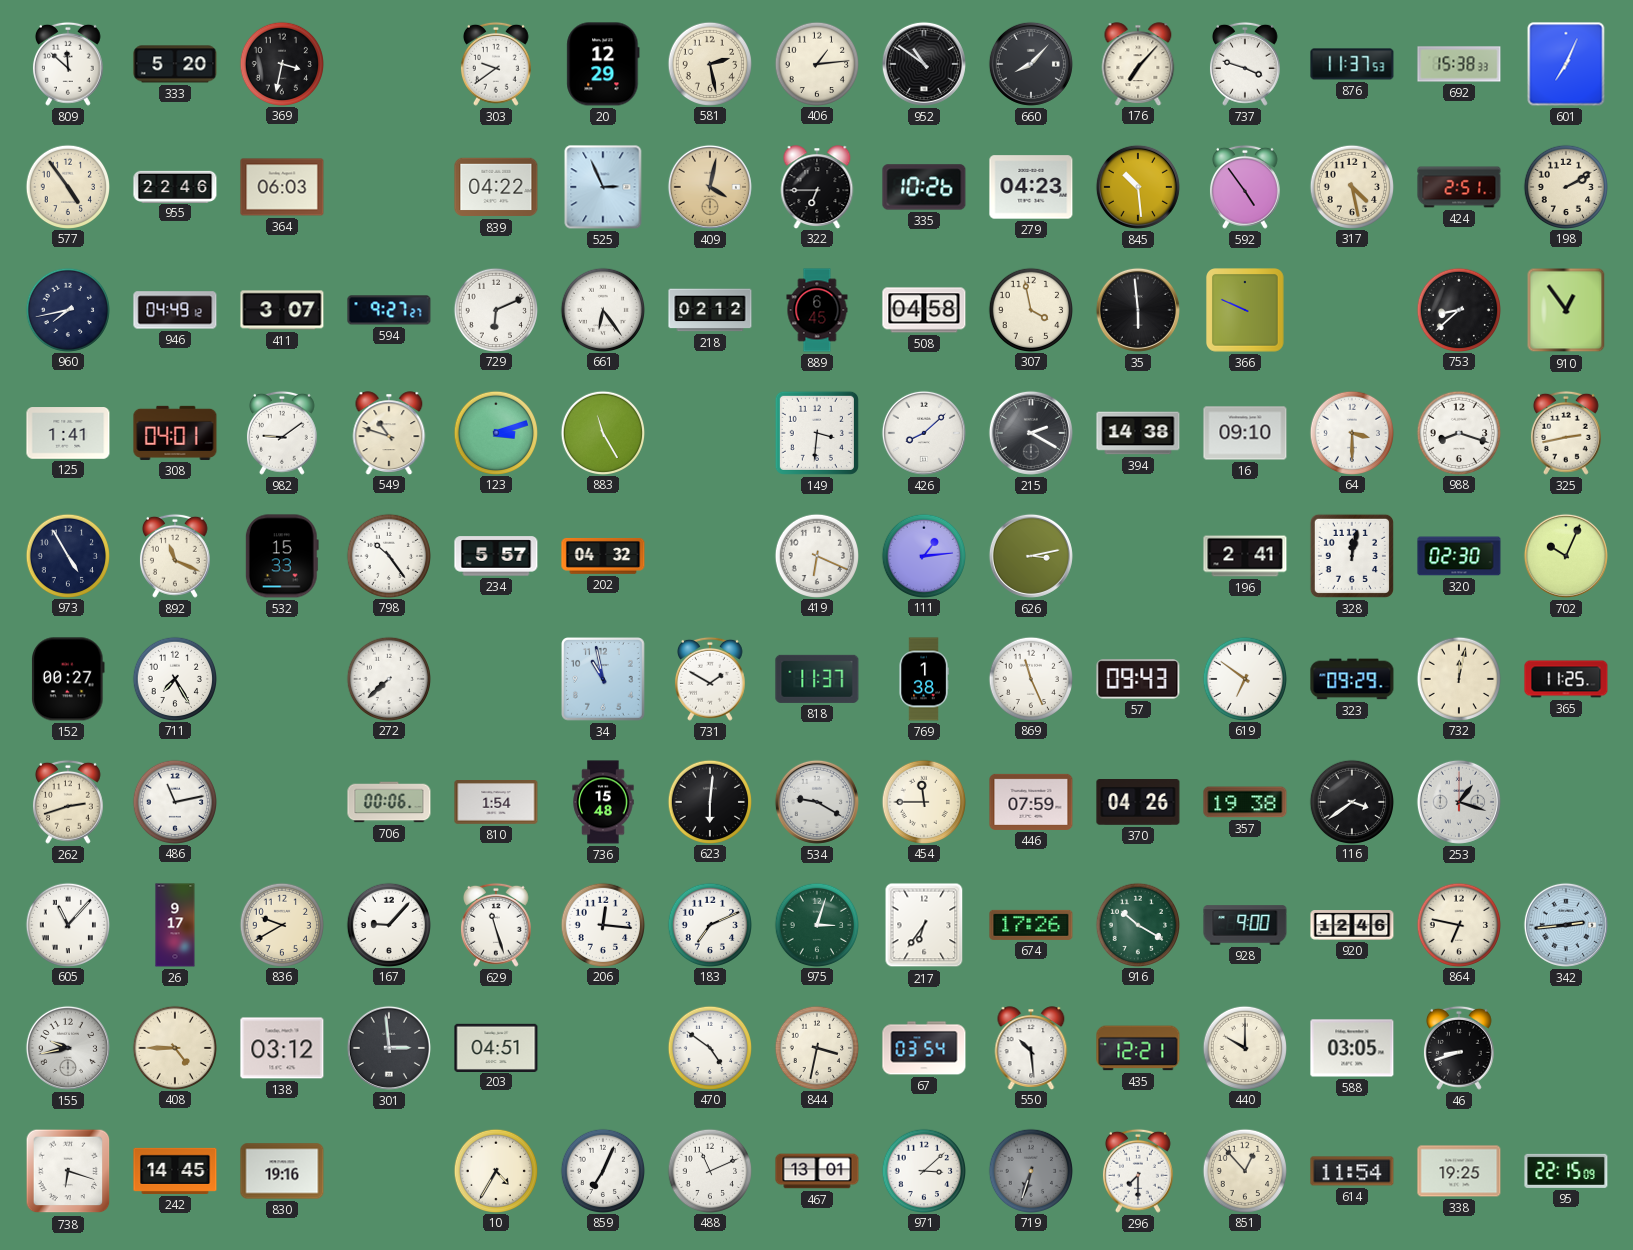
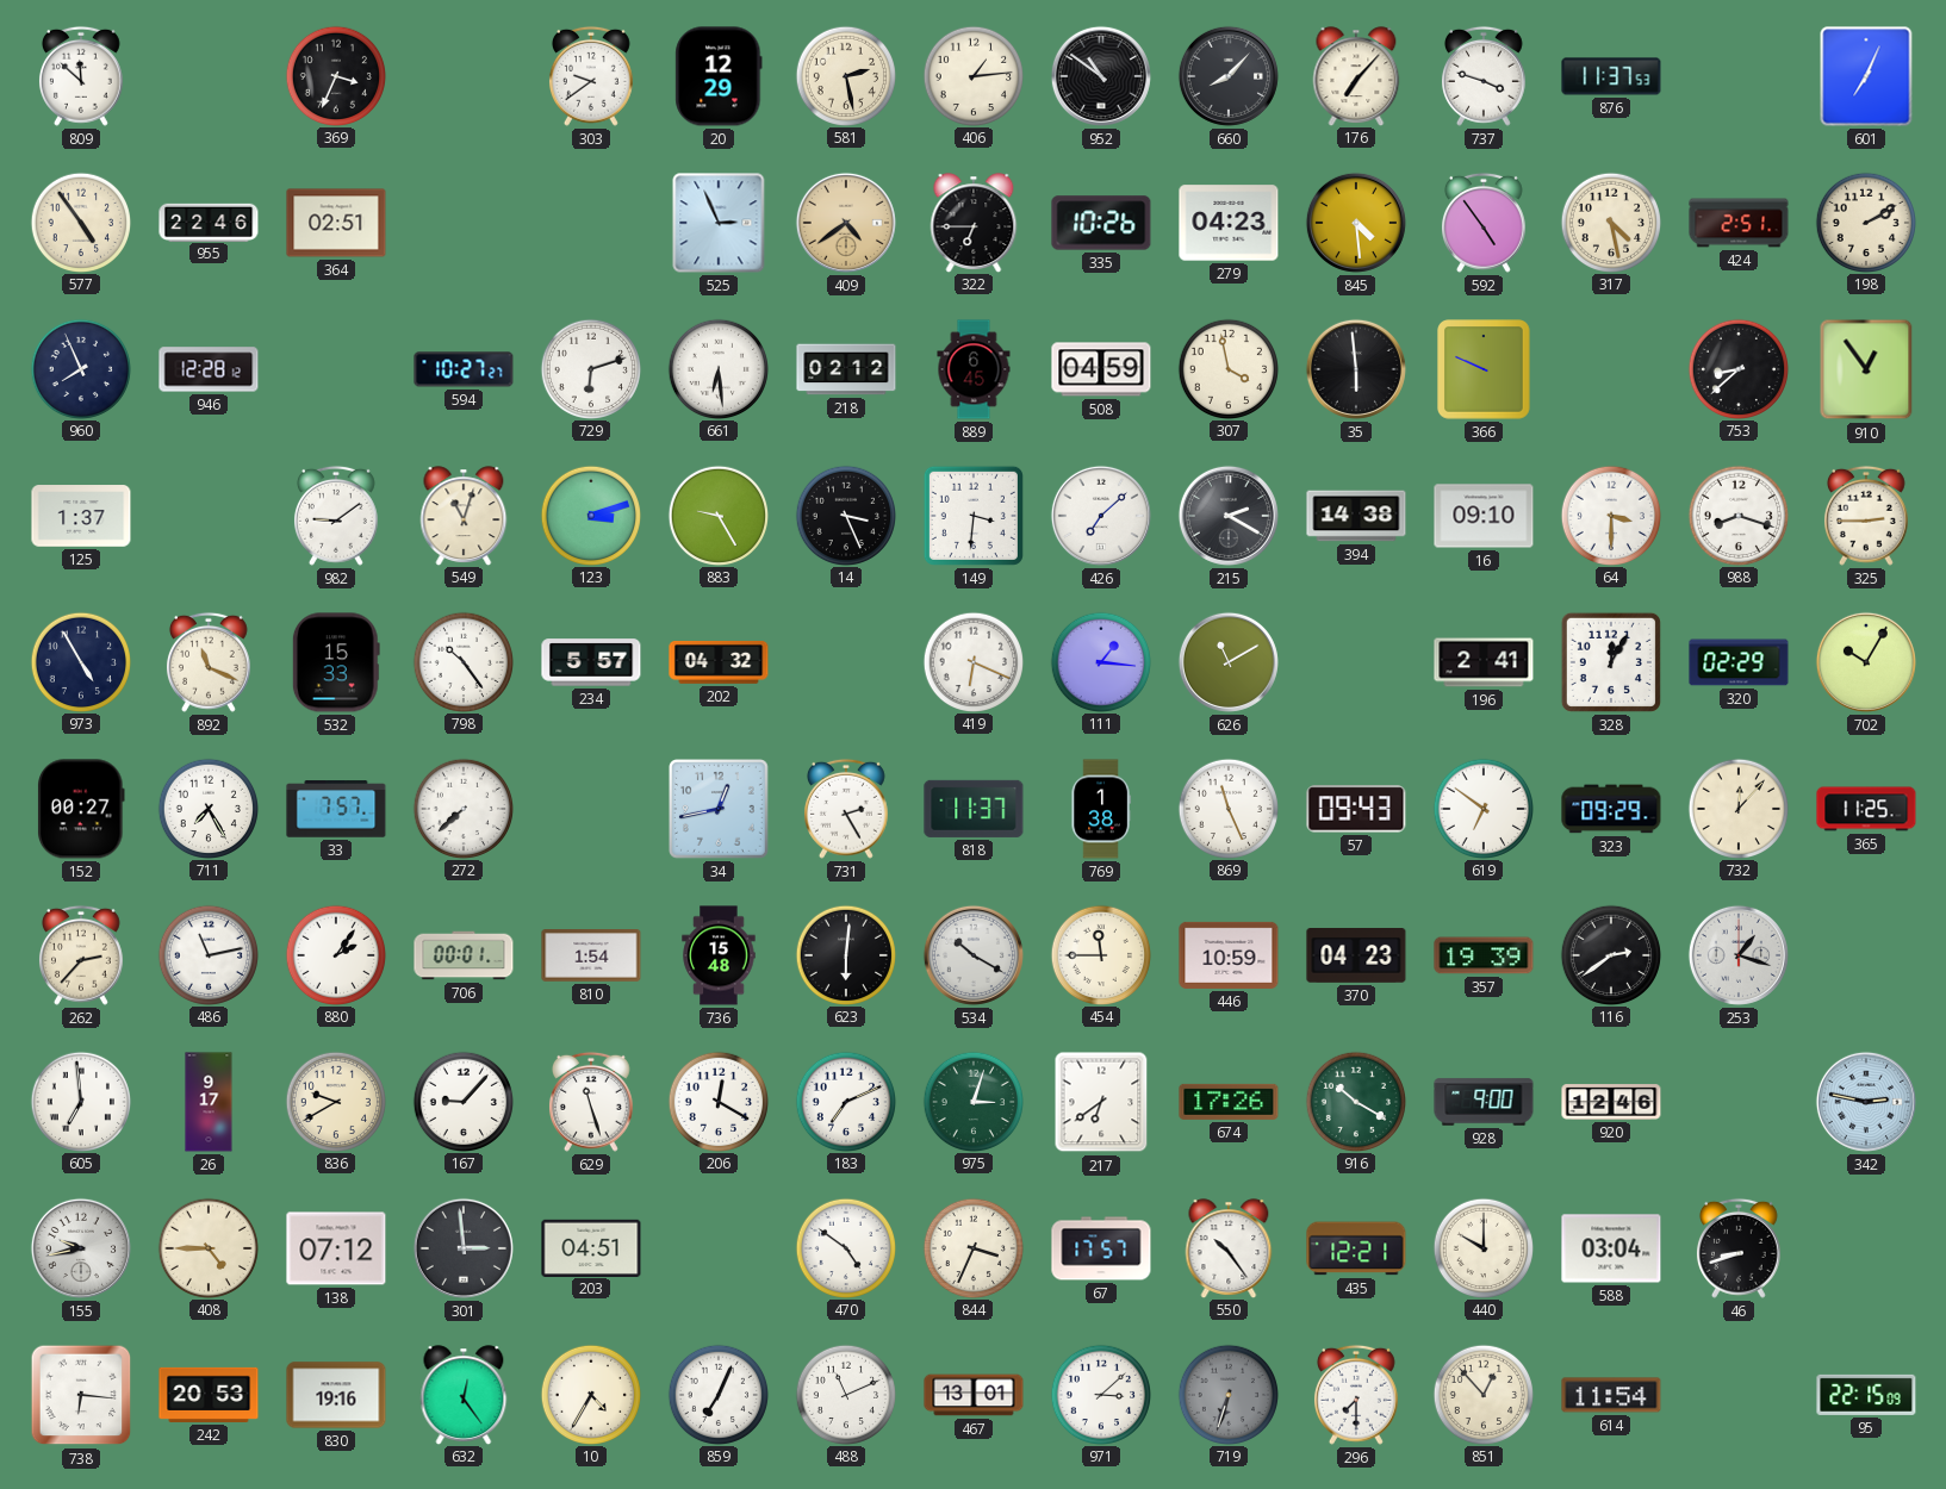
333: 5:20 -> none
369: 3:32 -> 3:34
692: 15:38 -> none
364: 06:03 -> 02:51
839: 04:22 -> none
409: 4:02 -> 4:39
845: 10:29 -> 4:29
960: 7:43 -> 7:56
946: 04:49 -> 12:28
411: 3:07 -> none
594: 9:27 -> 10:27
729: 6:11 -> 6:12
661: 6:24 -> 6:29
508: 04:58 -> 04:59
125: 1:41 -> 1:37
308: 04:01 -> none
549: 10:48 -> 11:03
883: 11:25 -> 9:25
14: none -> 3:26
426: 8:08 -> 7:08
325: 2:43 -> 2:45
111: 1:14 -> 1:16
626: 3:13 -> 11:10
328: 12:02 -> 12:05
320: 02:30 -> 02:29
702: 10:04 -> 10:05
33: none -> 7:57
34: 10:58 -> 12:43
731: 1:50 -> 2:25
732: 12:02 -> 12:07
262: 2:42 -> 2:37
880: none -> 2:06
706: 00:06 -> 00:01
534: 9:20 -> 10:20
446: 07:59 -> 10:59
370: 04:26 -> 04:23
357: 19:38 -> 19:39
116: 3:39 -> 2:39
605: 11:07 -> 6:59
206: 12:16 -> 12:20
217: 6:36 -> 6:39
864: 6:47 -> none
342: 2:44 -> 2:47
138: 03:12 -> 07:12
844: 3:32 -> 3:34
67: 03:54 -> 17:57
550: 10:29 -> 10:24
588: 03:05 -> 03:04
738: 6:18 -> 6:16
242: 14:45 -> 20:53
632: none -> 12:24
338: 19:25 -> none
